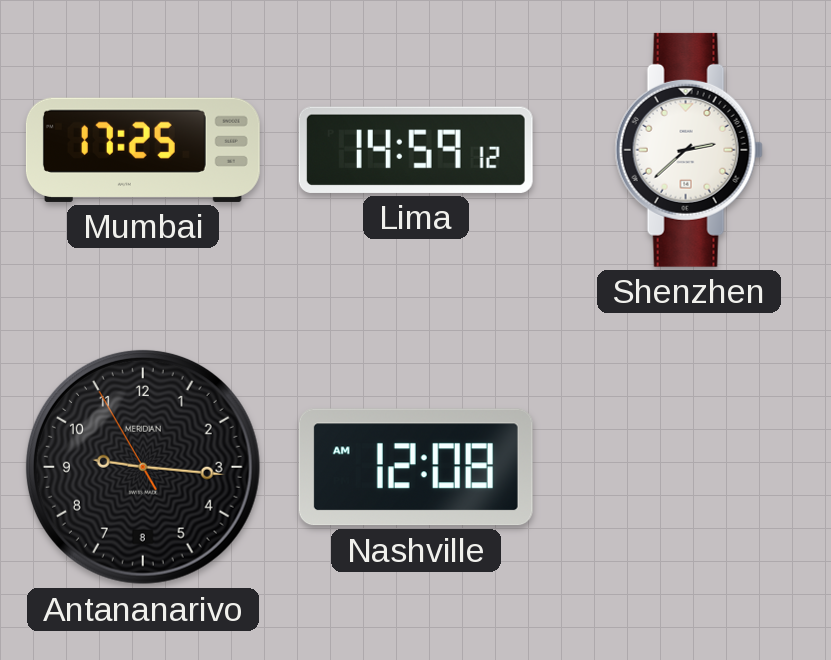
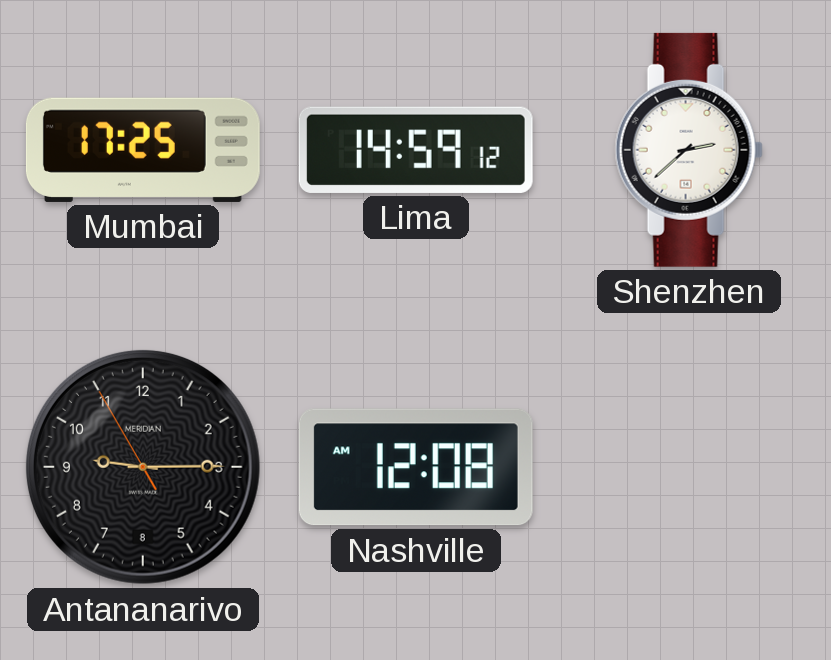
Antananarivo: 9:15 -> 9:14
